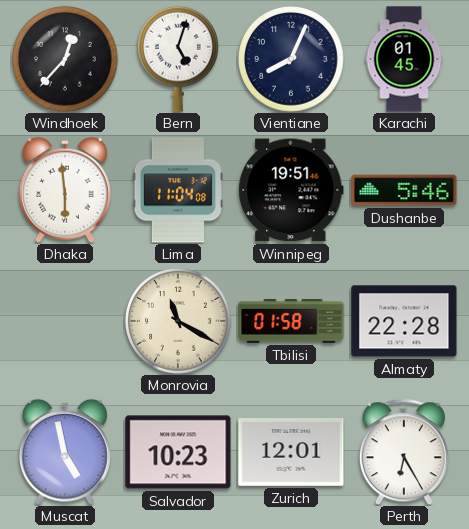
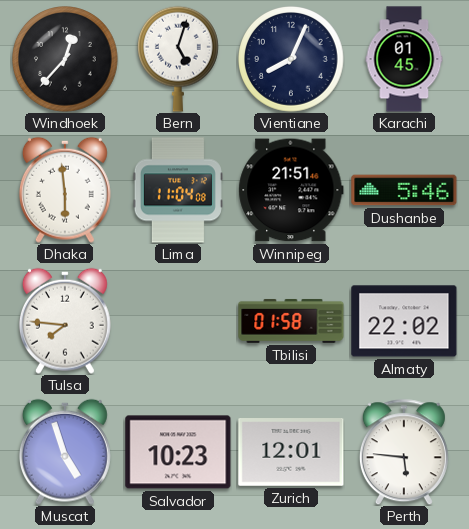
Winnipeg: 19:51 -> 21:51
Tulsa: none -> 7:46
Monrovia: 11:20 -> none
Almaty: 22:28 -> 22:02
Muscat: 4:58 -> 4:57
Perth: 6:25 -> 5:46
